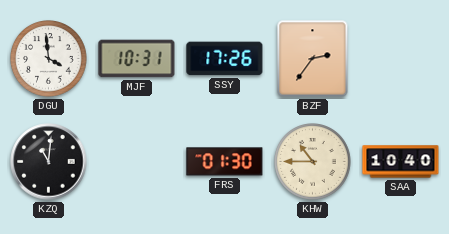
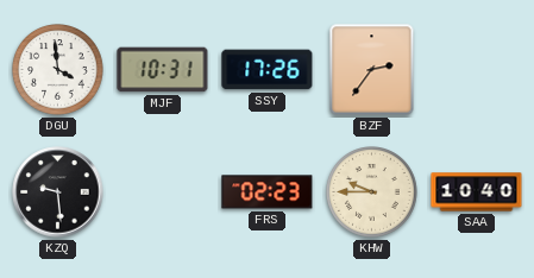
KZQ: 11:01 -> 9:29
FRS: 01:30 -> 02:23
KHW: 10:45 -> 9:45
